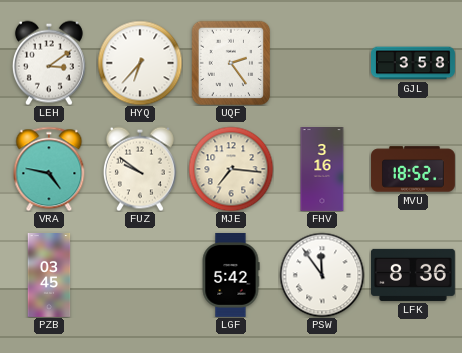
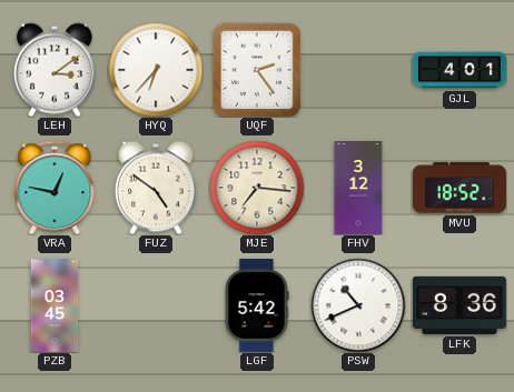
GJL: 3:58 -> 4:01
VRA: 4:47 -> 12:47
FUZ: 9:51 -> 4:51
FHV: 3:16 -> 3:12
PSW: 11:54 -> 10:41
